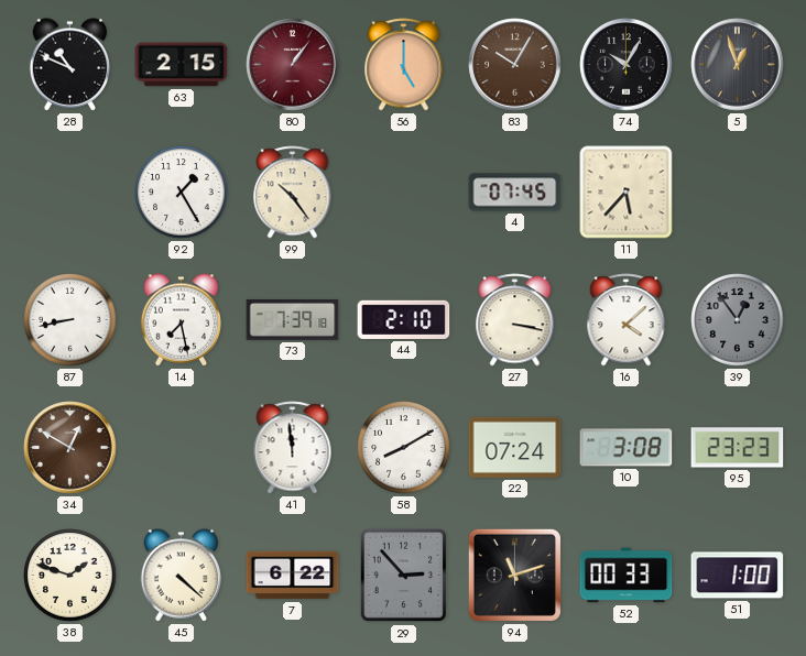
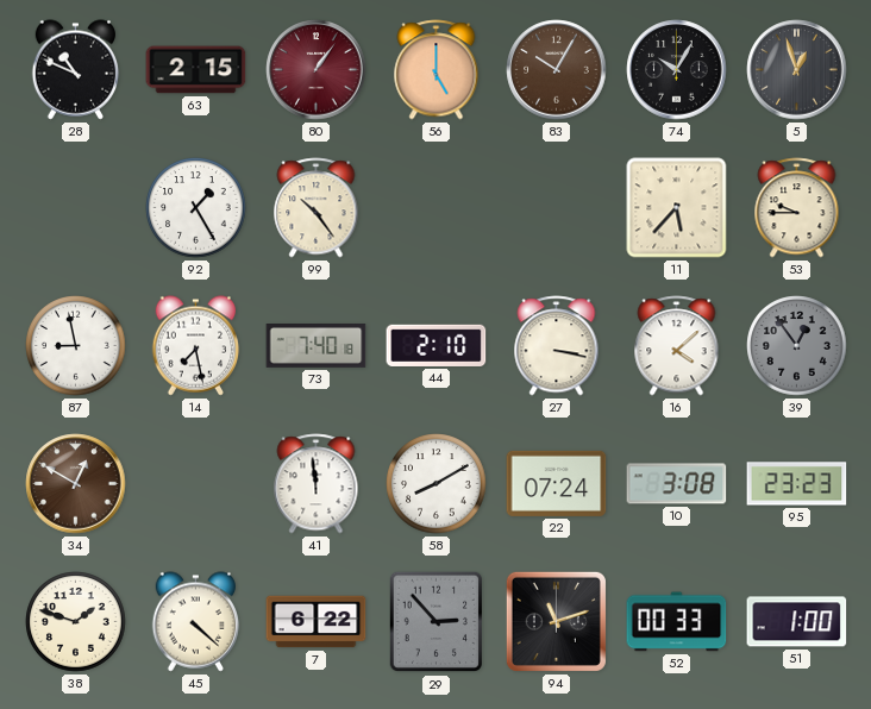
4: 07:45 -> none
53: none -> 9:45
87: 8:43 -> 8:58
73: 7:39 -> 7:40
